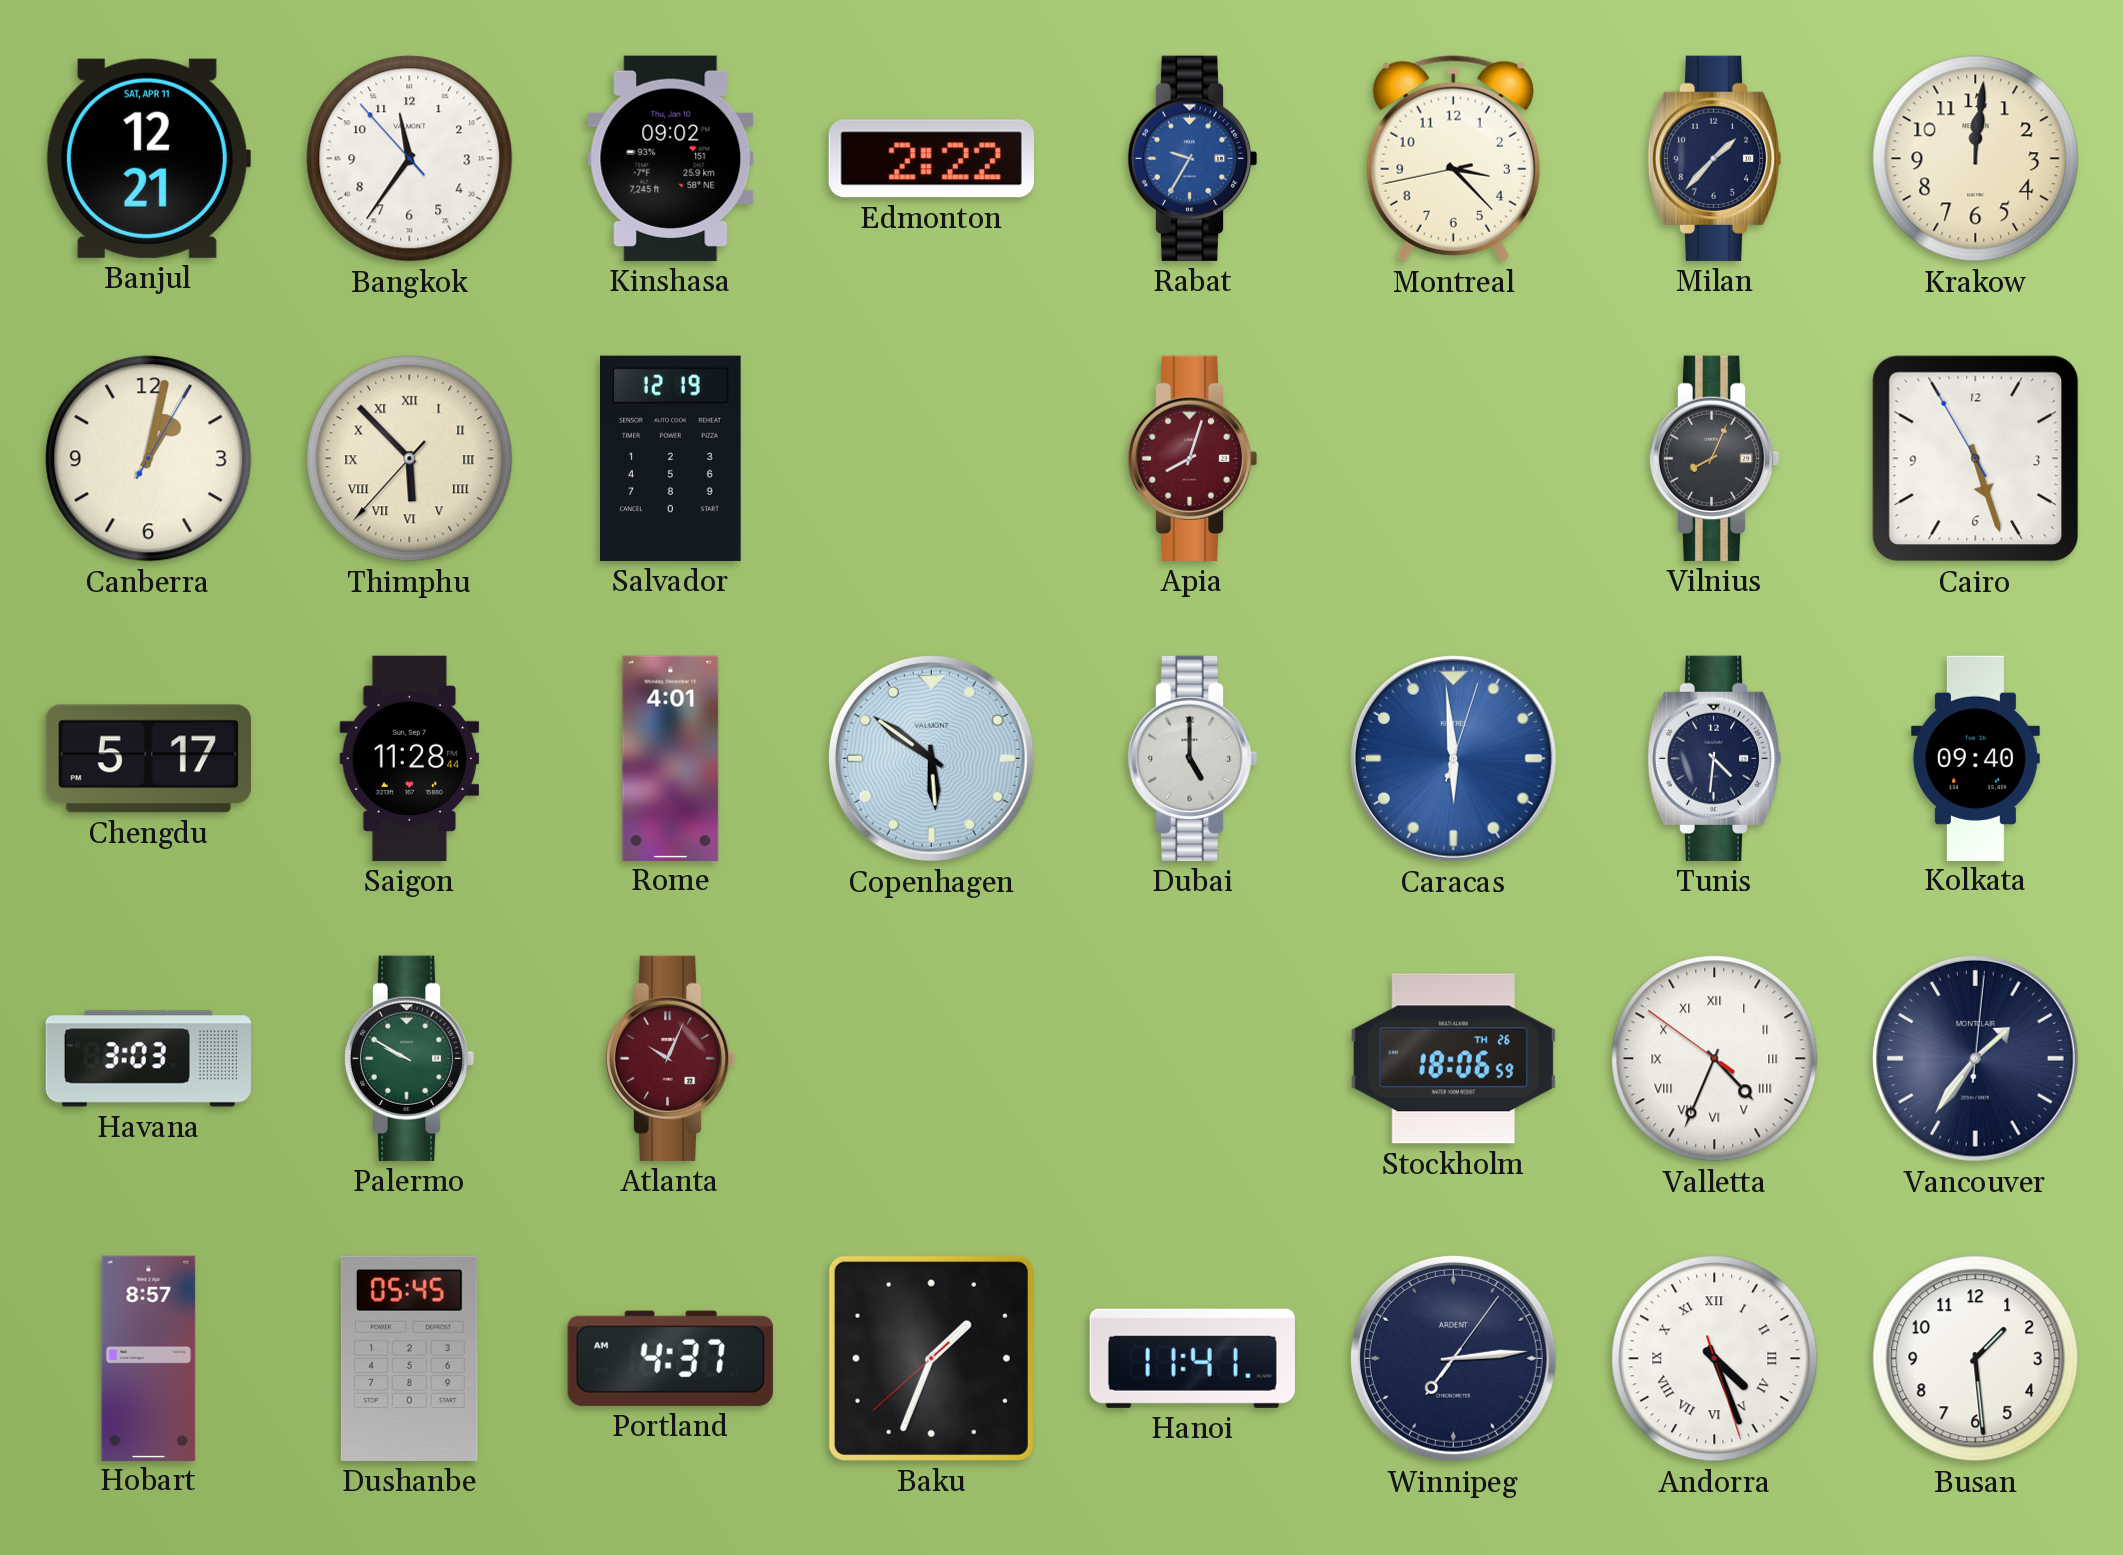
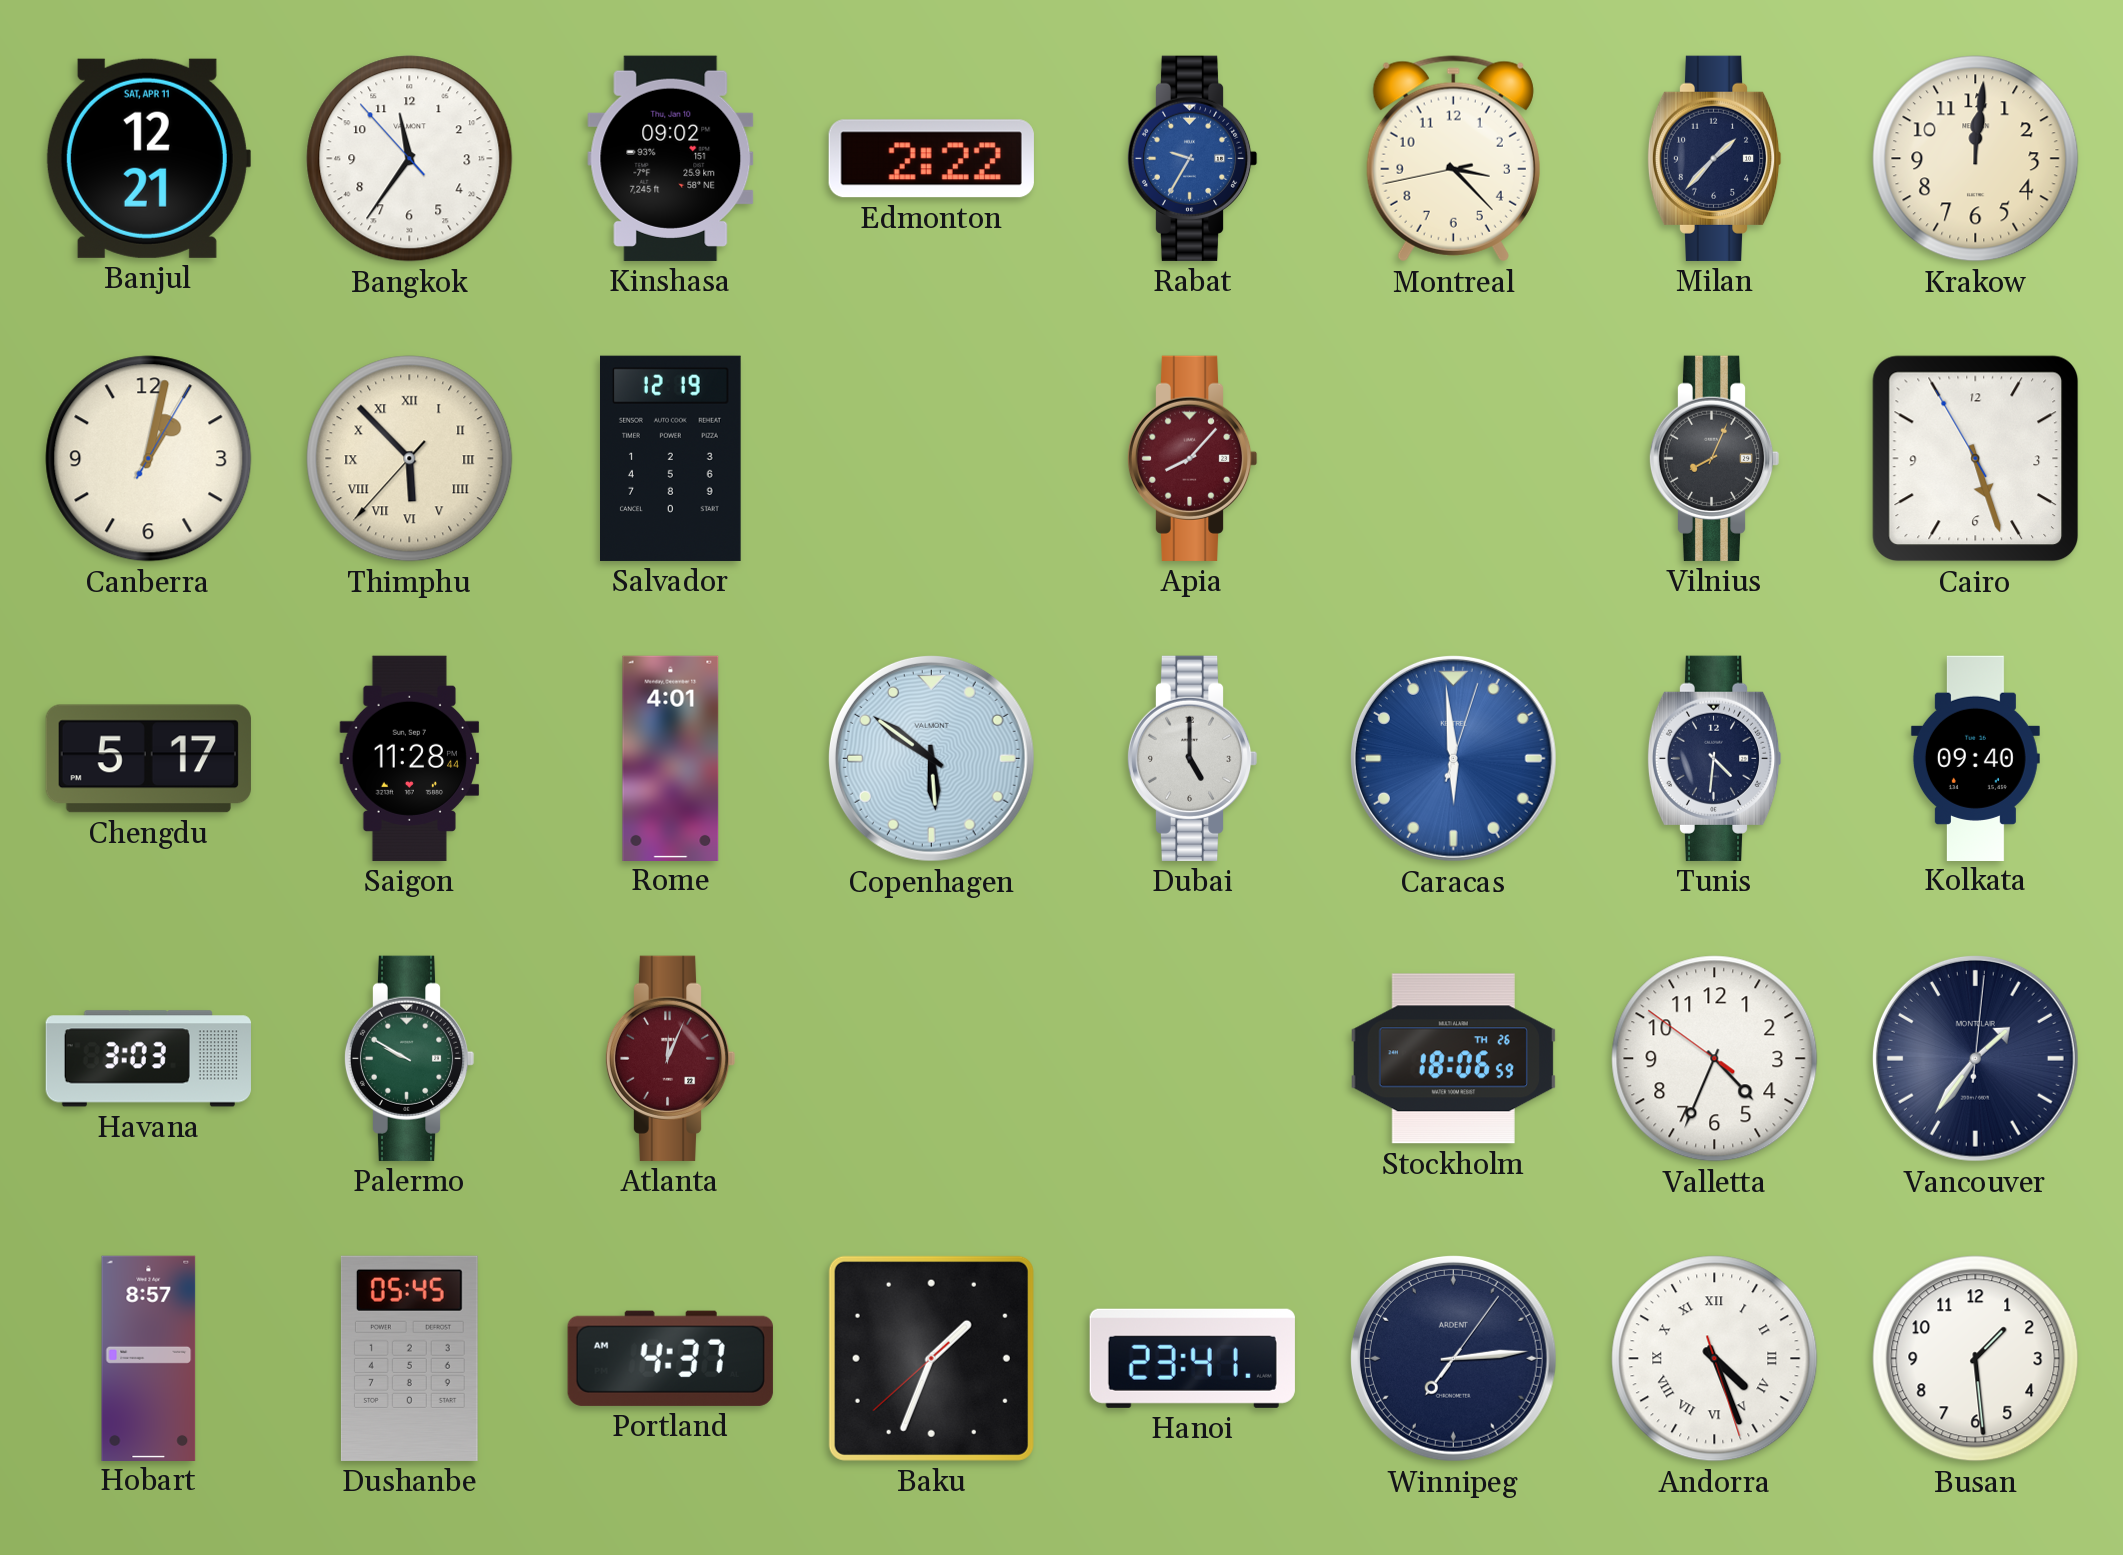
Apia: 8:03 -> 8:07
Atlanta: 10:04 -> 12:04
Valletta numerals: Roman -> Arabic
Hanoi: 11:41 -> 23:41
